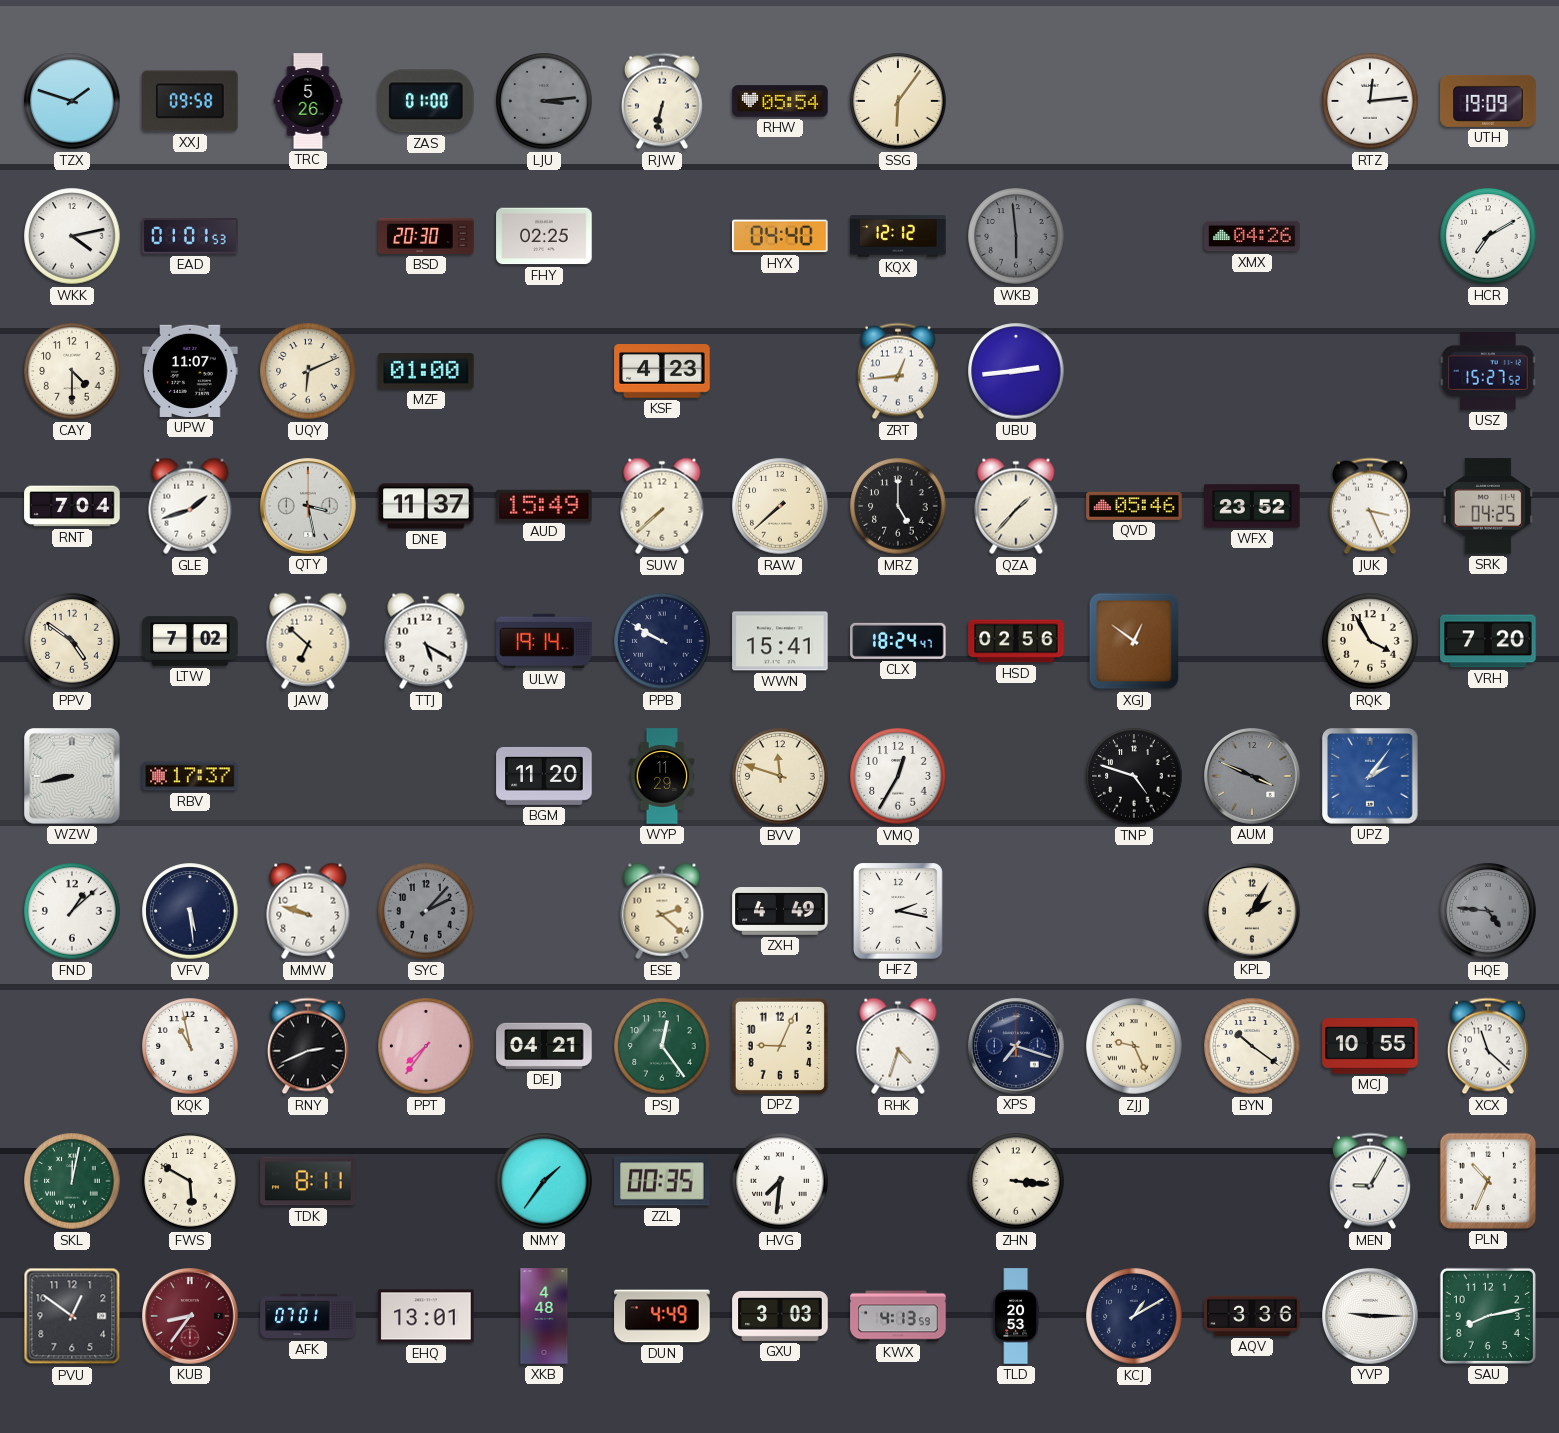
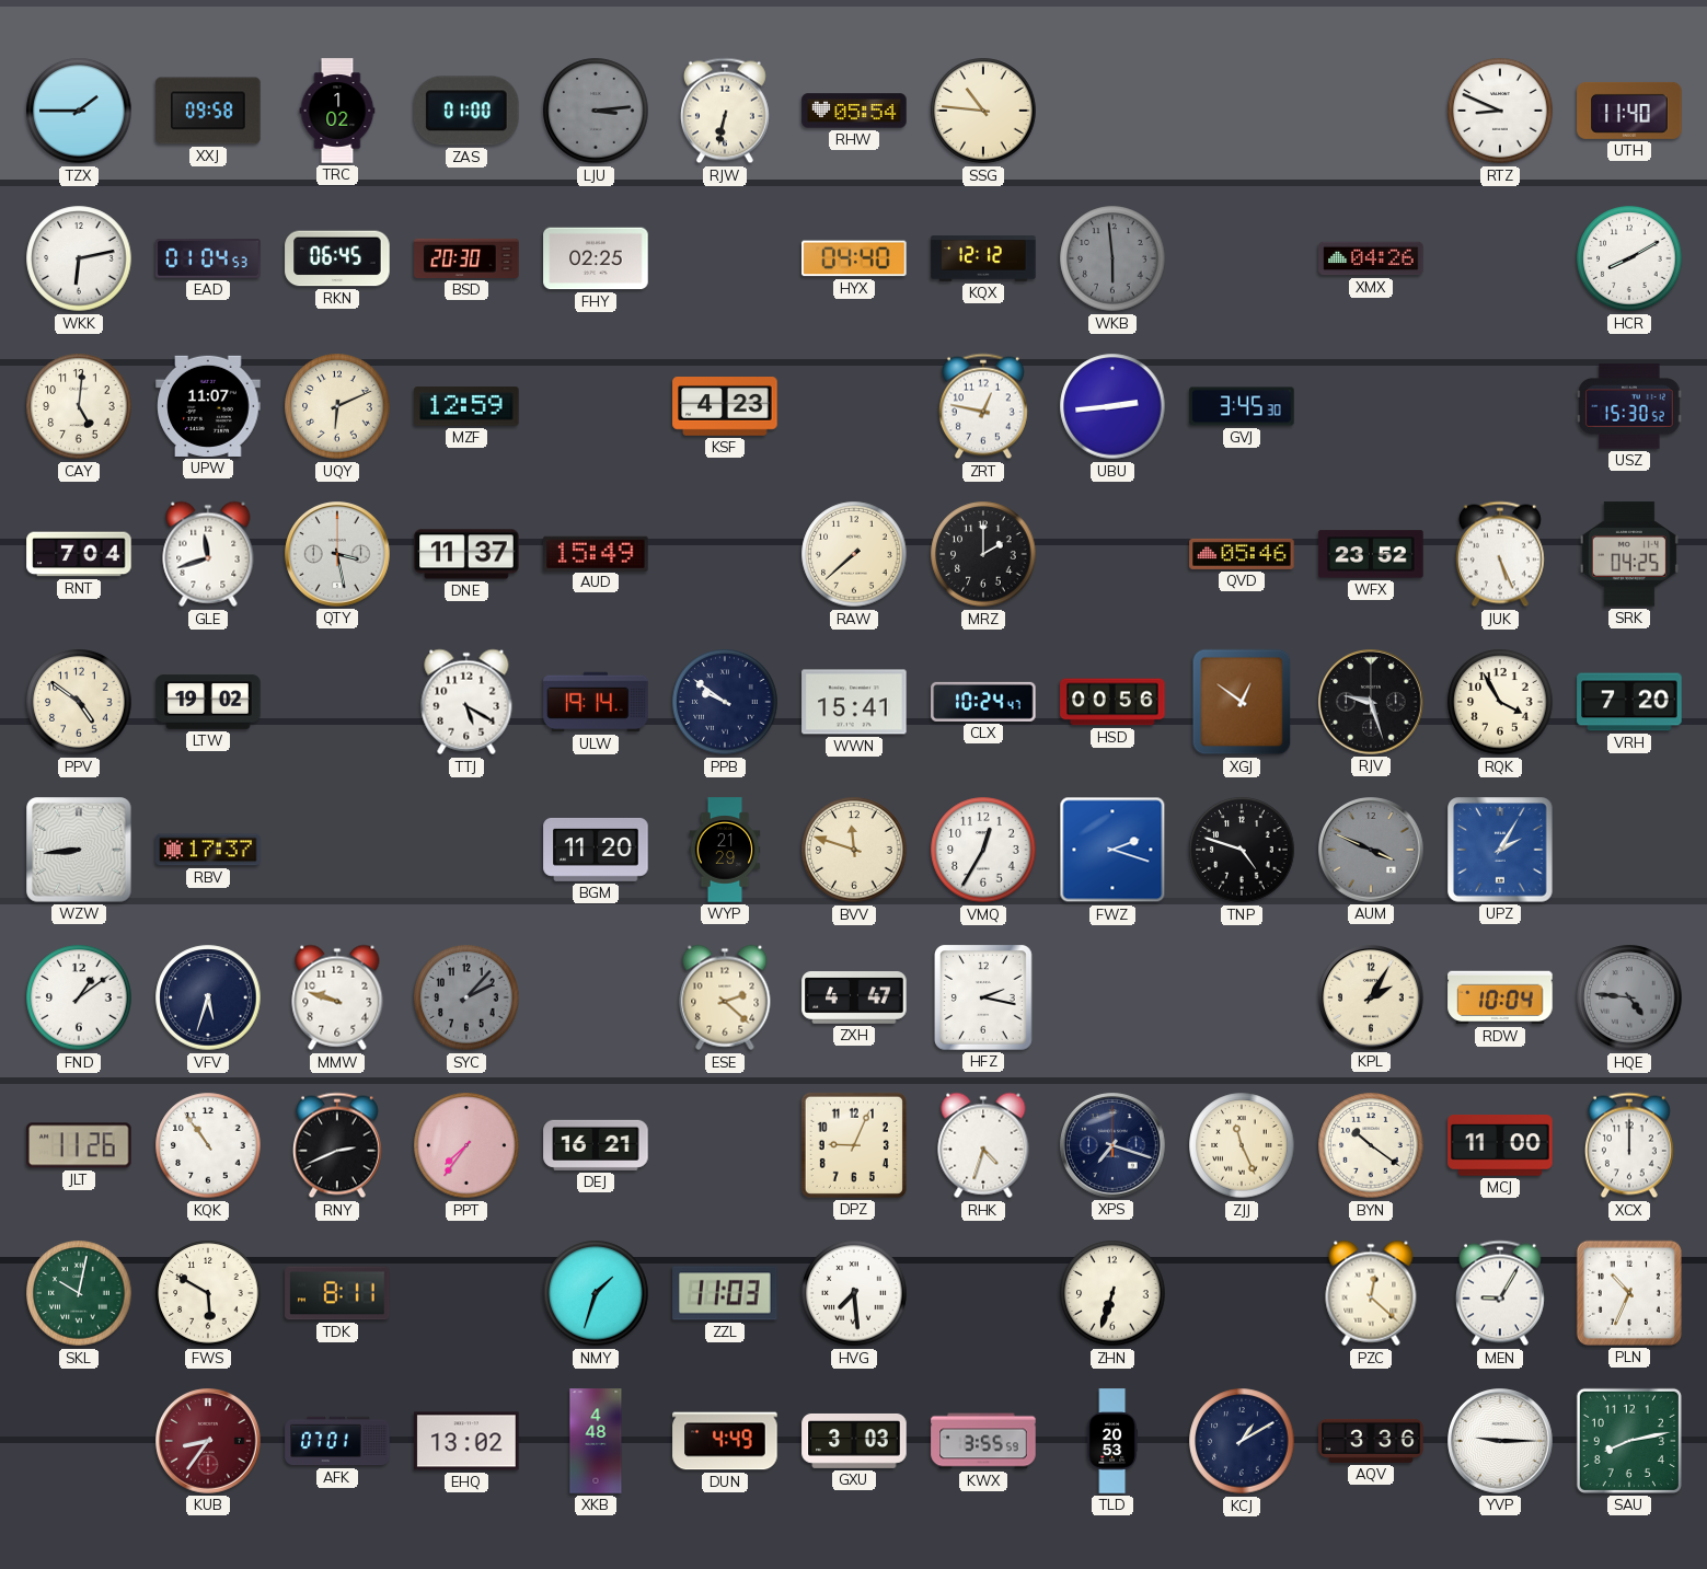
TZX: 1:48 -> 1:45
TRC: 5:26 -> 1:02
SSG: 6:06 -> 10:46
RTZ: 12:14 -> 8:49
UTH: 19:09 -> 11:40
WKK: 4:13 -> 6:13
EAD: 01:01 -> 01:04
RKN: none -> 06:45
HCR: 7:10 -> 8:10
CAY: 4:30 -> 5:01
MZF: 01:00 -> 12:59
ZRT: 12:44 -> 12:47
GVJ: none -> 3:45
USZ: 15:27 -> 15:30
GLE: 1:42 -> 11:42
SUW: 7:38 -> none
MRZ: 5:00 -> 2:00
QZA: 1:37 -> none
JUK: 3:26 -> 5:26
LTW: 7:02 -> 19:02
JAW: 6:52 -> none
PPB: 9:50 -> 9:51
CLX: 18:24 -> 10:24
HSD: 02:56 -> 00:56
RJV: none -> 9:27
WZW: 8:43 -> 8:44
WYP: 11:29 -> 21:29
FWZ: none -> 2:18
UPZ: 2:06 -> 2:05
FND: 1:08 -> 1:09
VFV: 5:29 -> 5:33
ZXH: 4:49 -> 4:47
RDW: none -> 10:04
JLT: none -> 11:26
KQK: 10:58 -> 10:54
DEJ: 04:21 -> 16:21
PSJ: 12:24 -> none
ZJJ: 9:26 -> 11:26
MCJ: 10:55 -> 11:00
XCX: 11:22 -> 12:00
SKL: 12:02 -> 10:02
NMY: 1:36 -> 1:33
ZZL: 00:35 -> 11:03
HVG: 7:31 -> 7:29
ZHN: 3:16 -> 6:33
PZC: none -> 12:22
PVU: 12:51 -> none
EHQ: 13:01 -> 13:02
KWX: 4:13 -> 3:55
